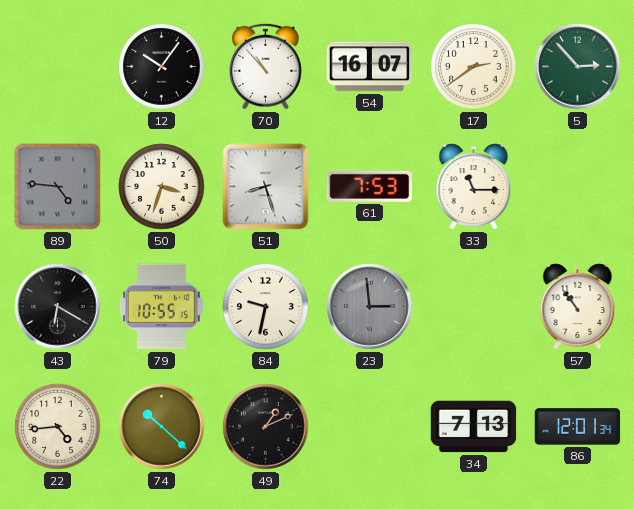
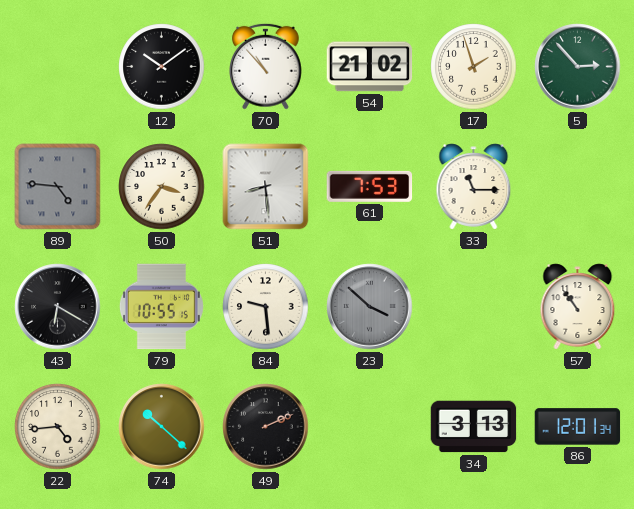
12: 10:06 -> 10:09
54: 16:07 -> 21:02
17: 2:39 -> 1:57
50: 3:33 -> 3:36
51: 8:27 -> 8:29
84: 9:32 -> 9:29
23: 2:59 -> 3:52
49: 1:11 -> 2:11
34: 7:13 -> 3:13
